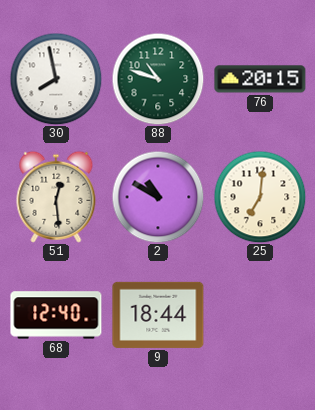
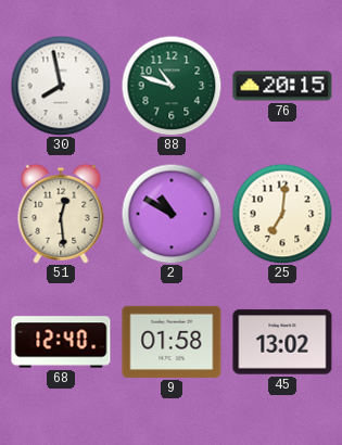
9: 18:44 -> 01:58
45: none -> 13:02
